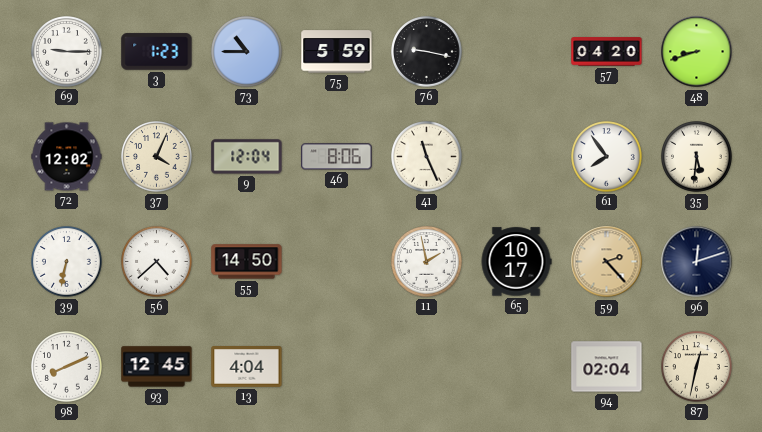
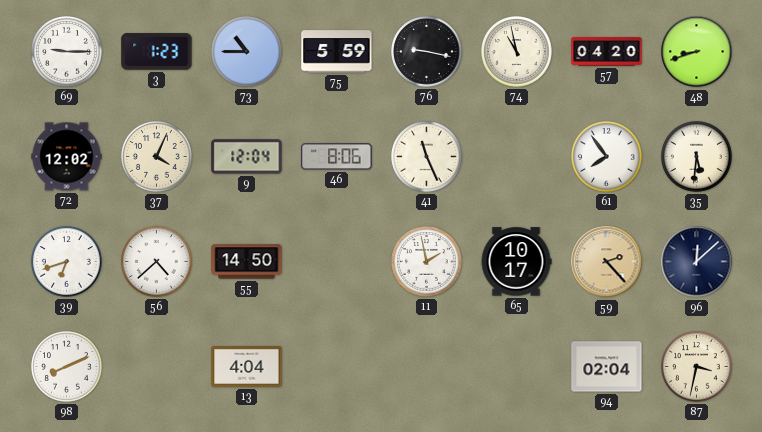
74: none -> 10:58
39: 6:32 -> 6:42
96: 12:12 -> 12:08
93: 12:45 -> none
87: 12:32 -> 3:32
